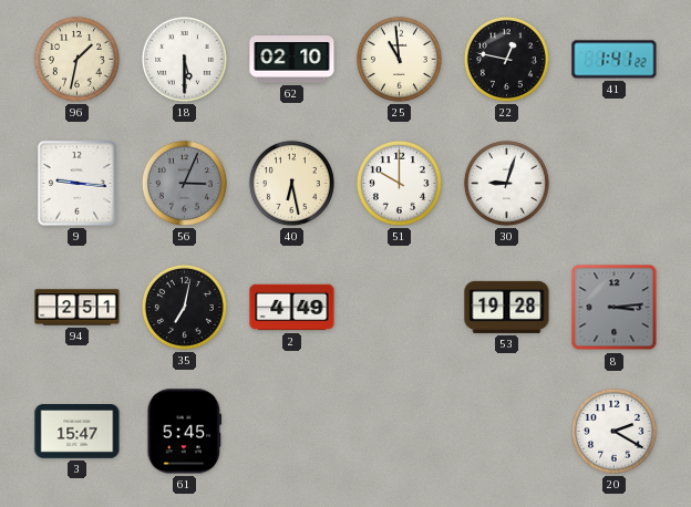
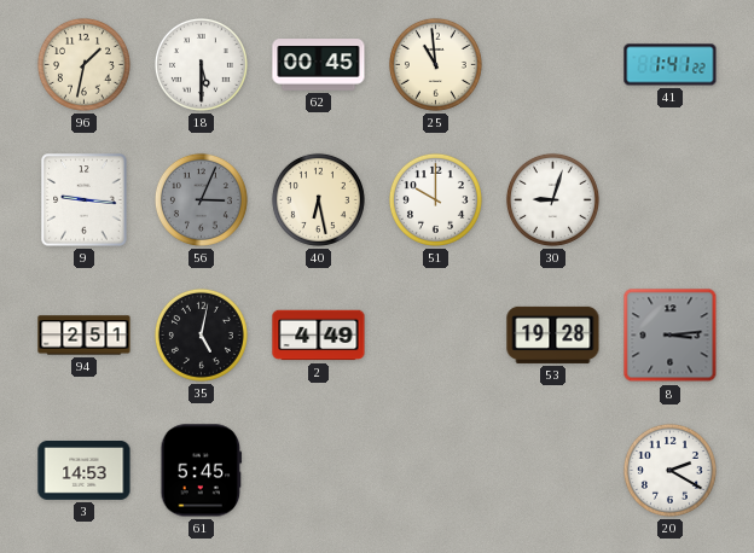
62: 02:10 -> 00:45
22: 12:47 -> none
35: 7:02 -> 5:02
3: 15:47 -> 14:53
